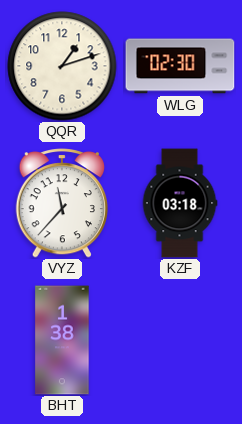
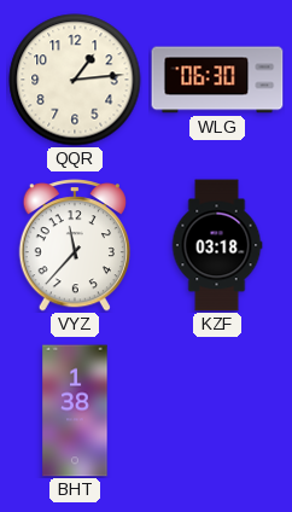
QQR: 1:12 -> 1:14
WLG: 02:30 -> 06:30
